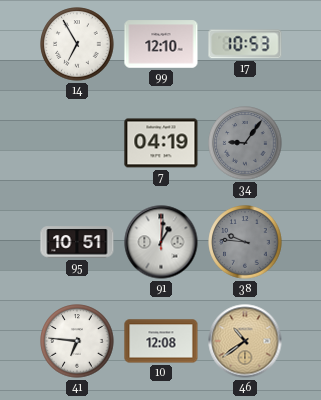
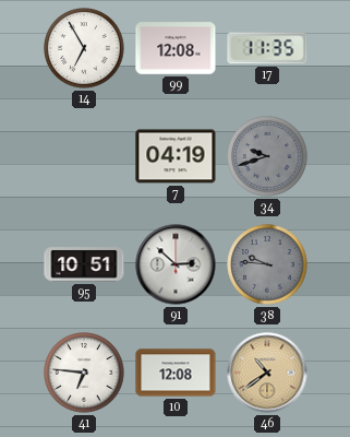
99: 12:10 -> 12:08
17: 10:53 -> 11:35
34: 9:06 -> 9:42
91: 1:01 -> 2:52
